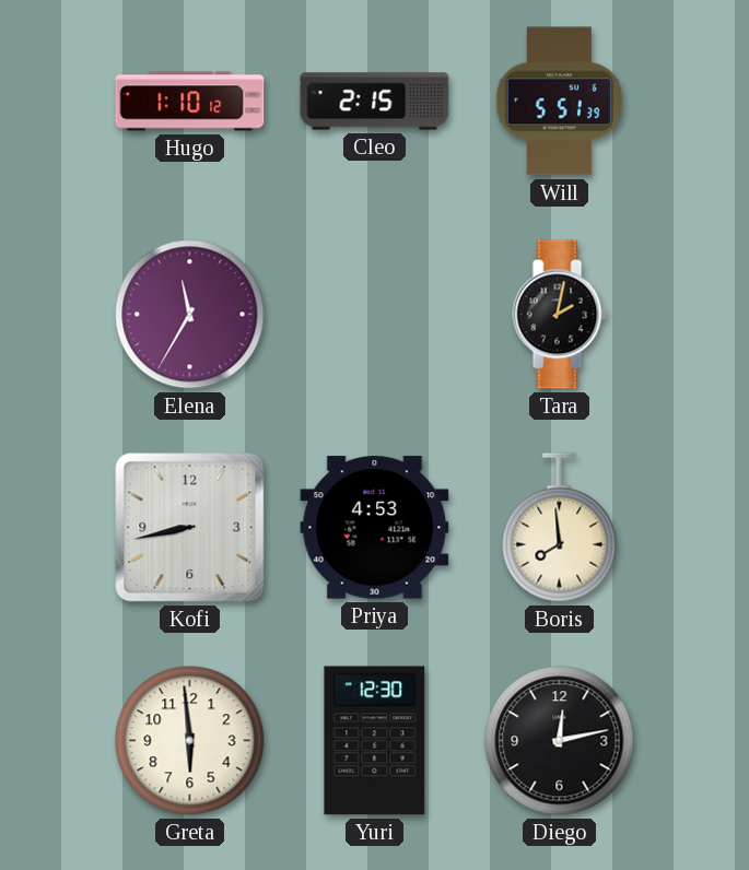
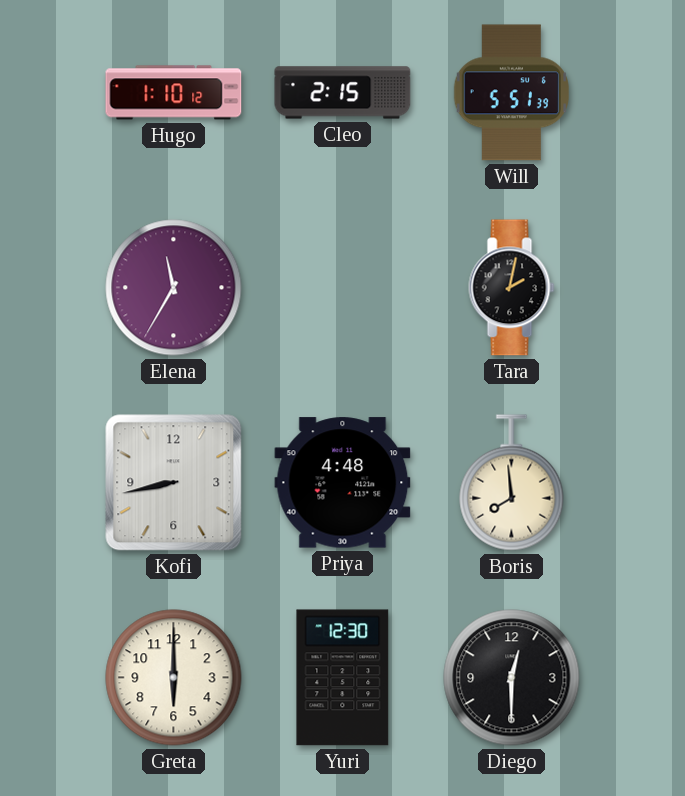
Priya: 4:53 -> 4:48
Greta: 5:59 -> 6:00
Diego: 12:13 -> 12:30
